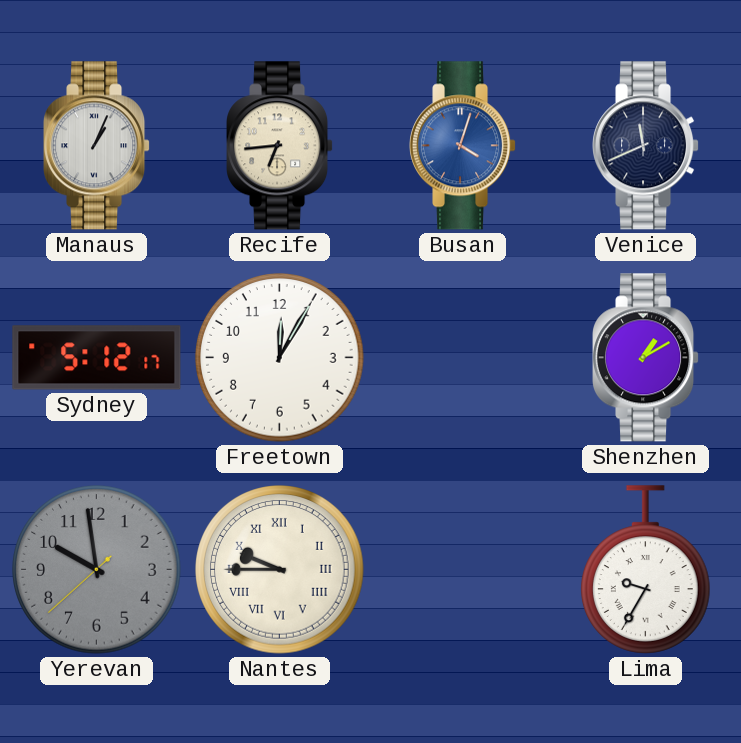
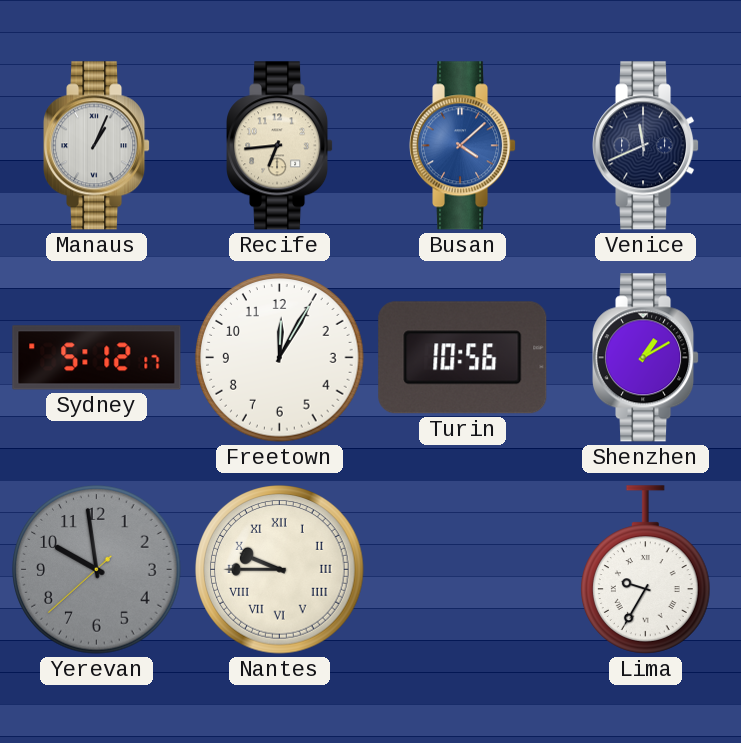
Busan: 4:03 -> 4:08
Turin: none -> 10:56
